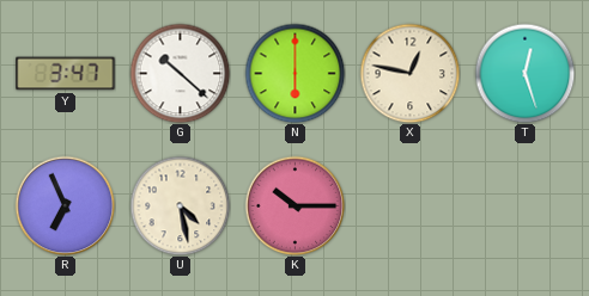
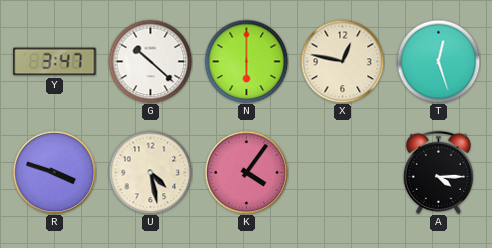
R: 6:56 -> 3:48
K: 10:15 -> 4:06
A: none -> 4:15
